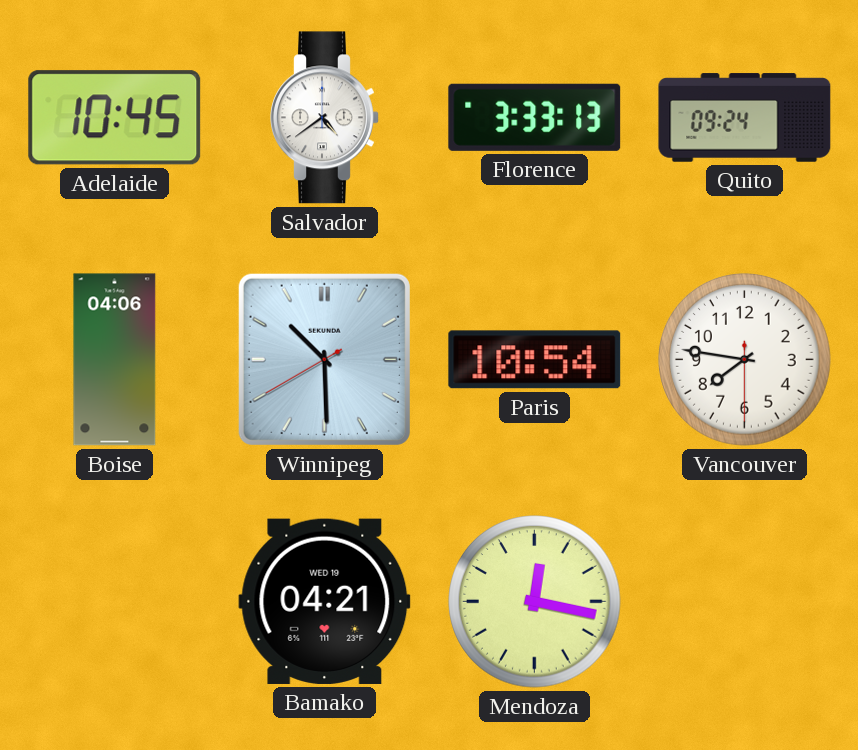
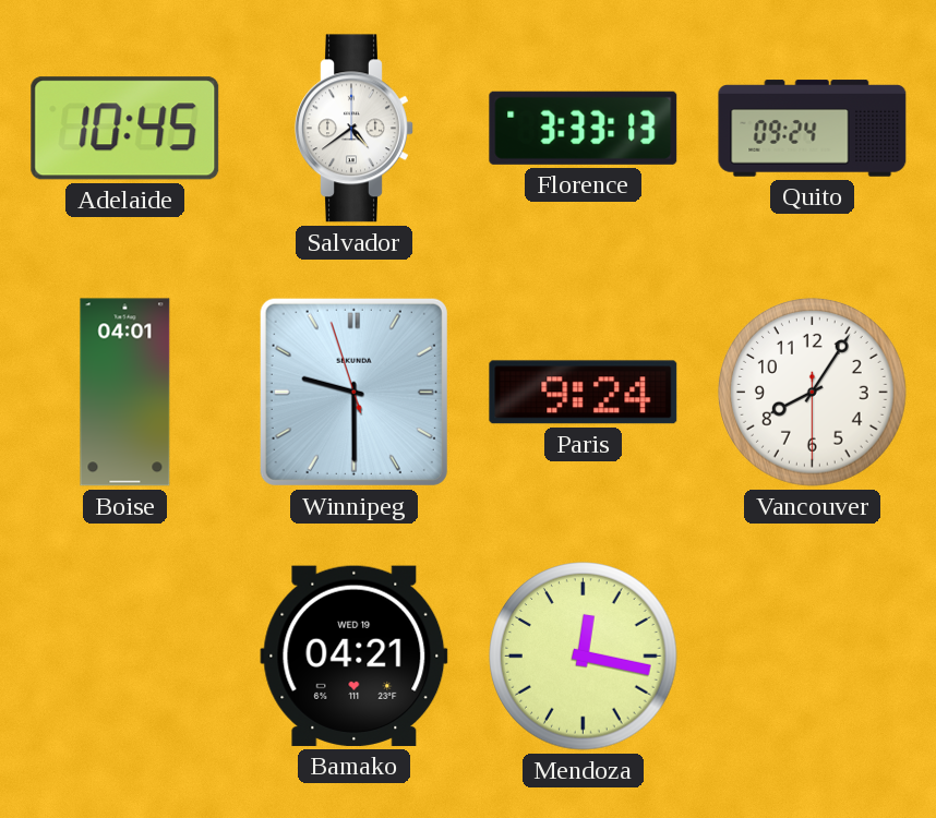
Boise: 04:06 -> 04:01
Winnipeg: 10:29 -> 9:29
Paris: 10:54 -> 9:24
Vancouver: 7:46 -> 8:05
